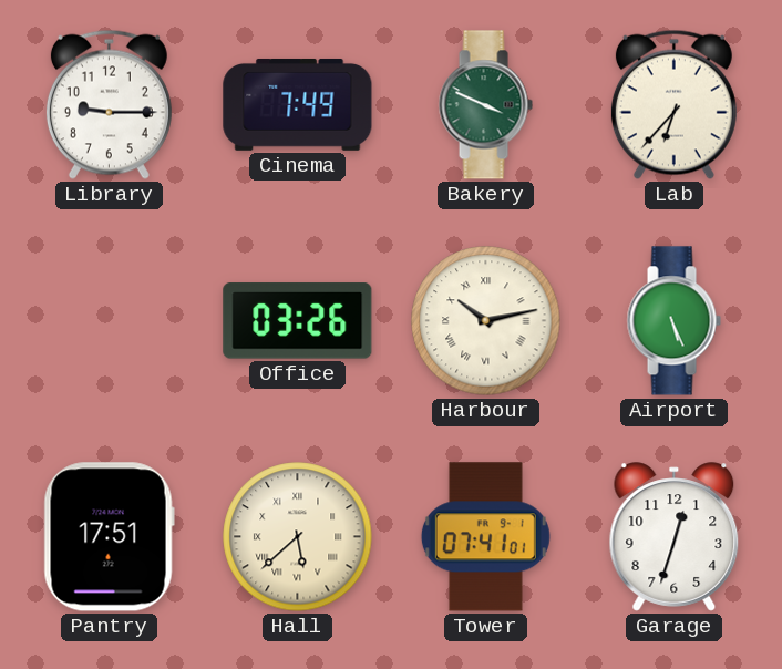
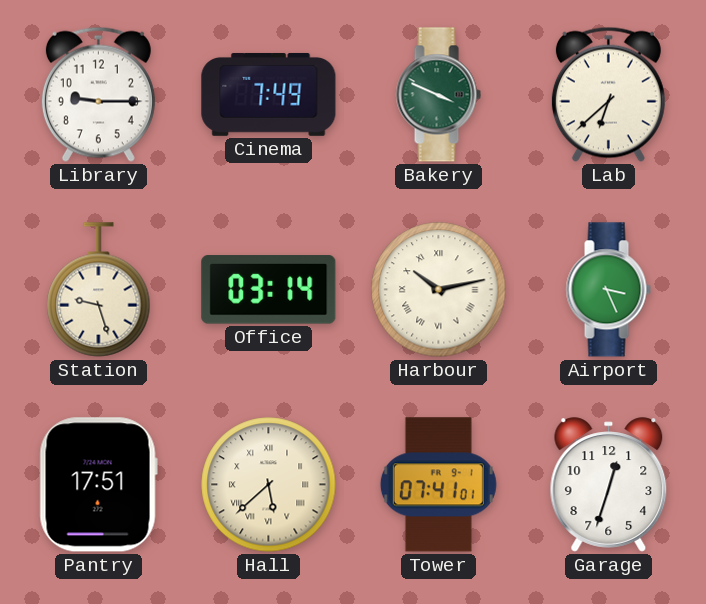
Lab: 6:37 -> 6:38
Station: none -> 9:27
Office: 03:26 -> 03:14
Airport: 5:26 -> 3:26
